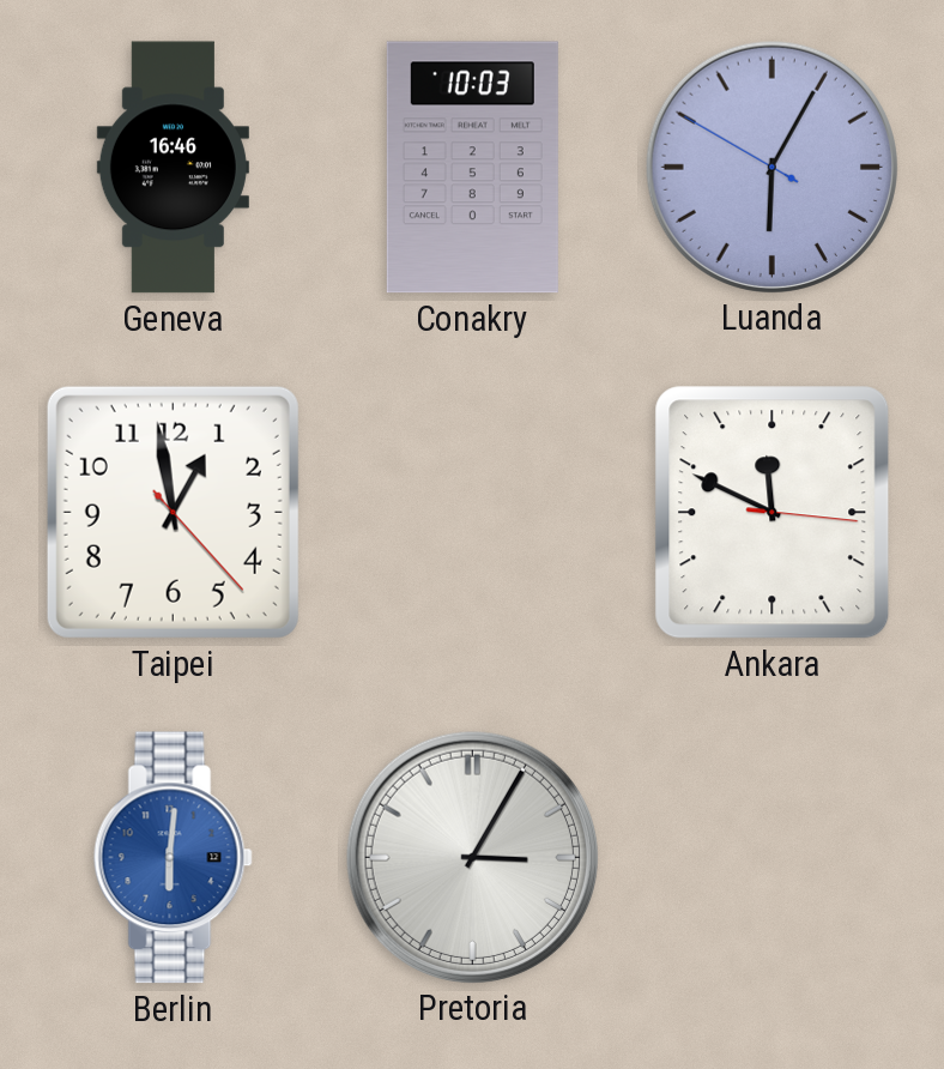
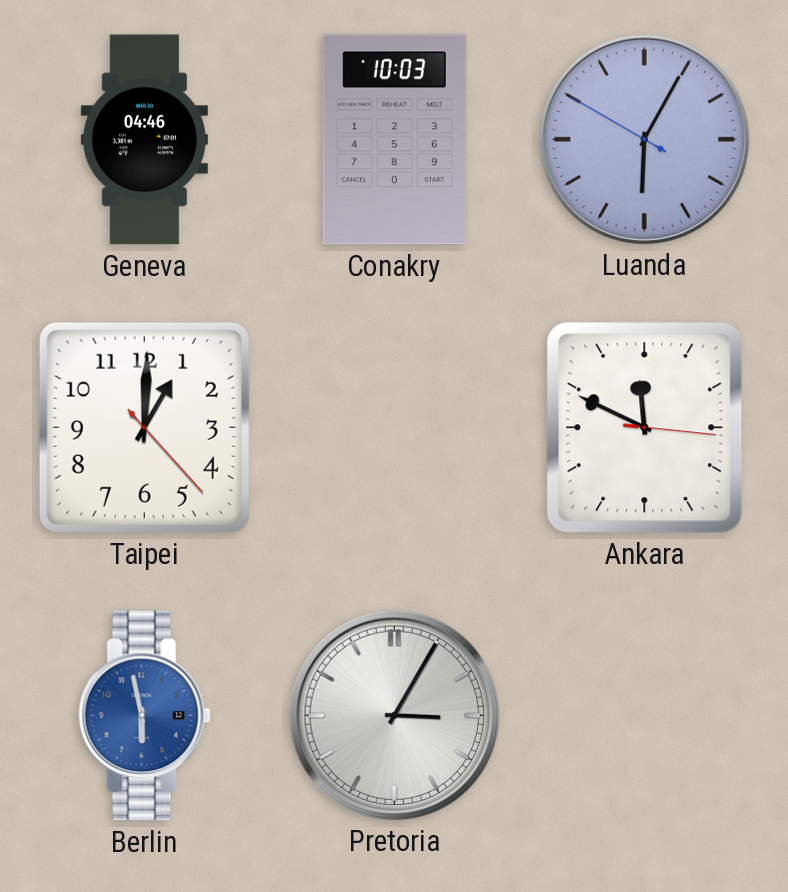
Geneva: 16:46 -> 04:46
Taipei: 12:58 -> 1:00
Berlin: 6:01 -> 5:58
